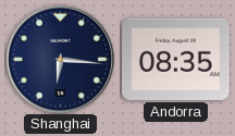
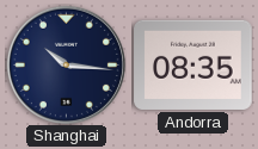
Shanghai: 6:16 -> 10:16
